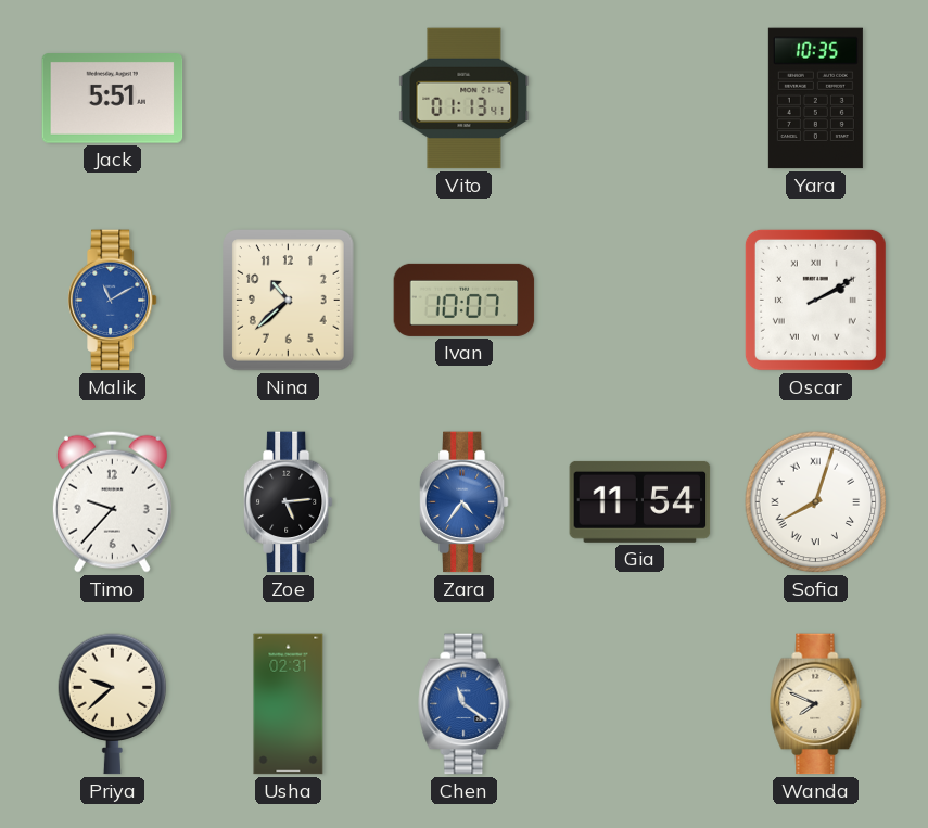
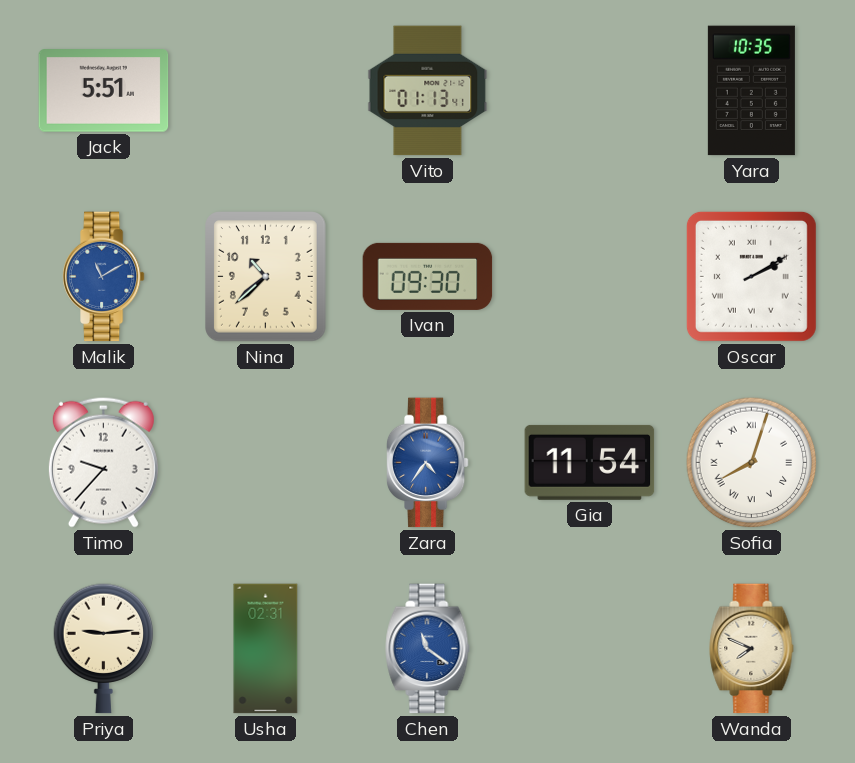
Ivan: 10:07 -> 09:30
Zoe: 5:14 -> none
Priya: 9:38 -> 9:14
